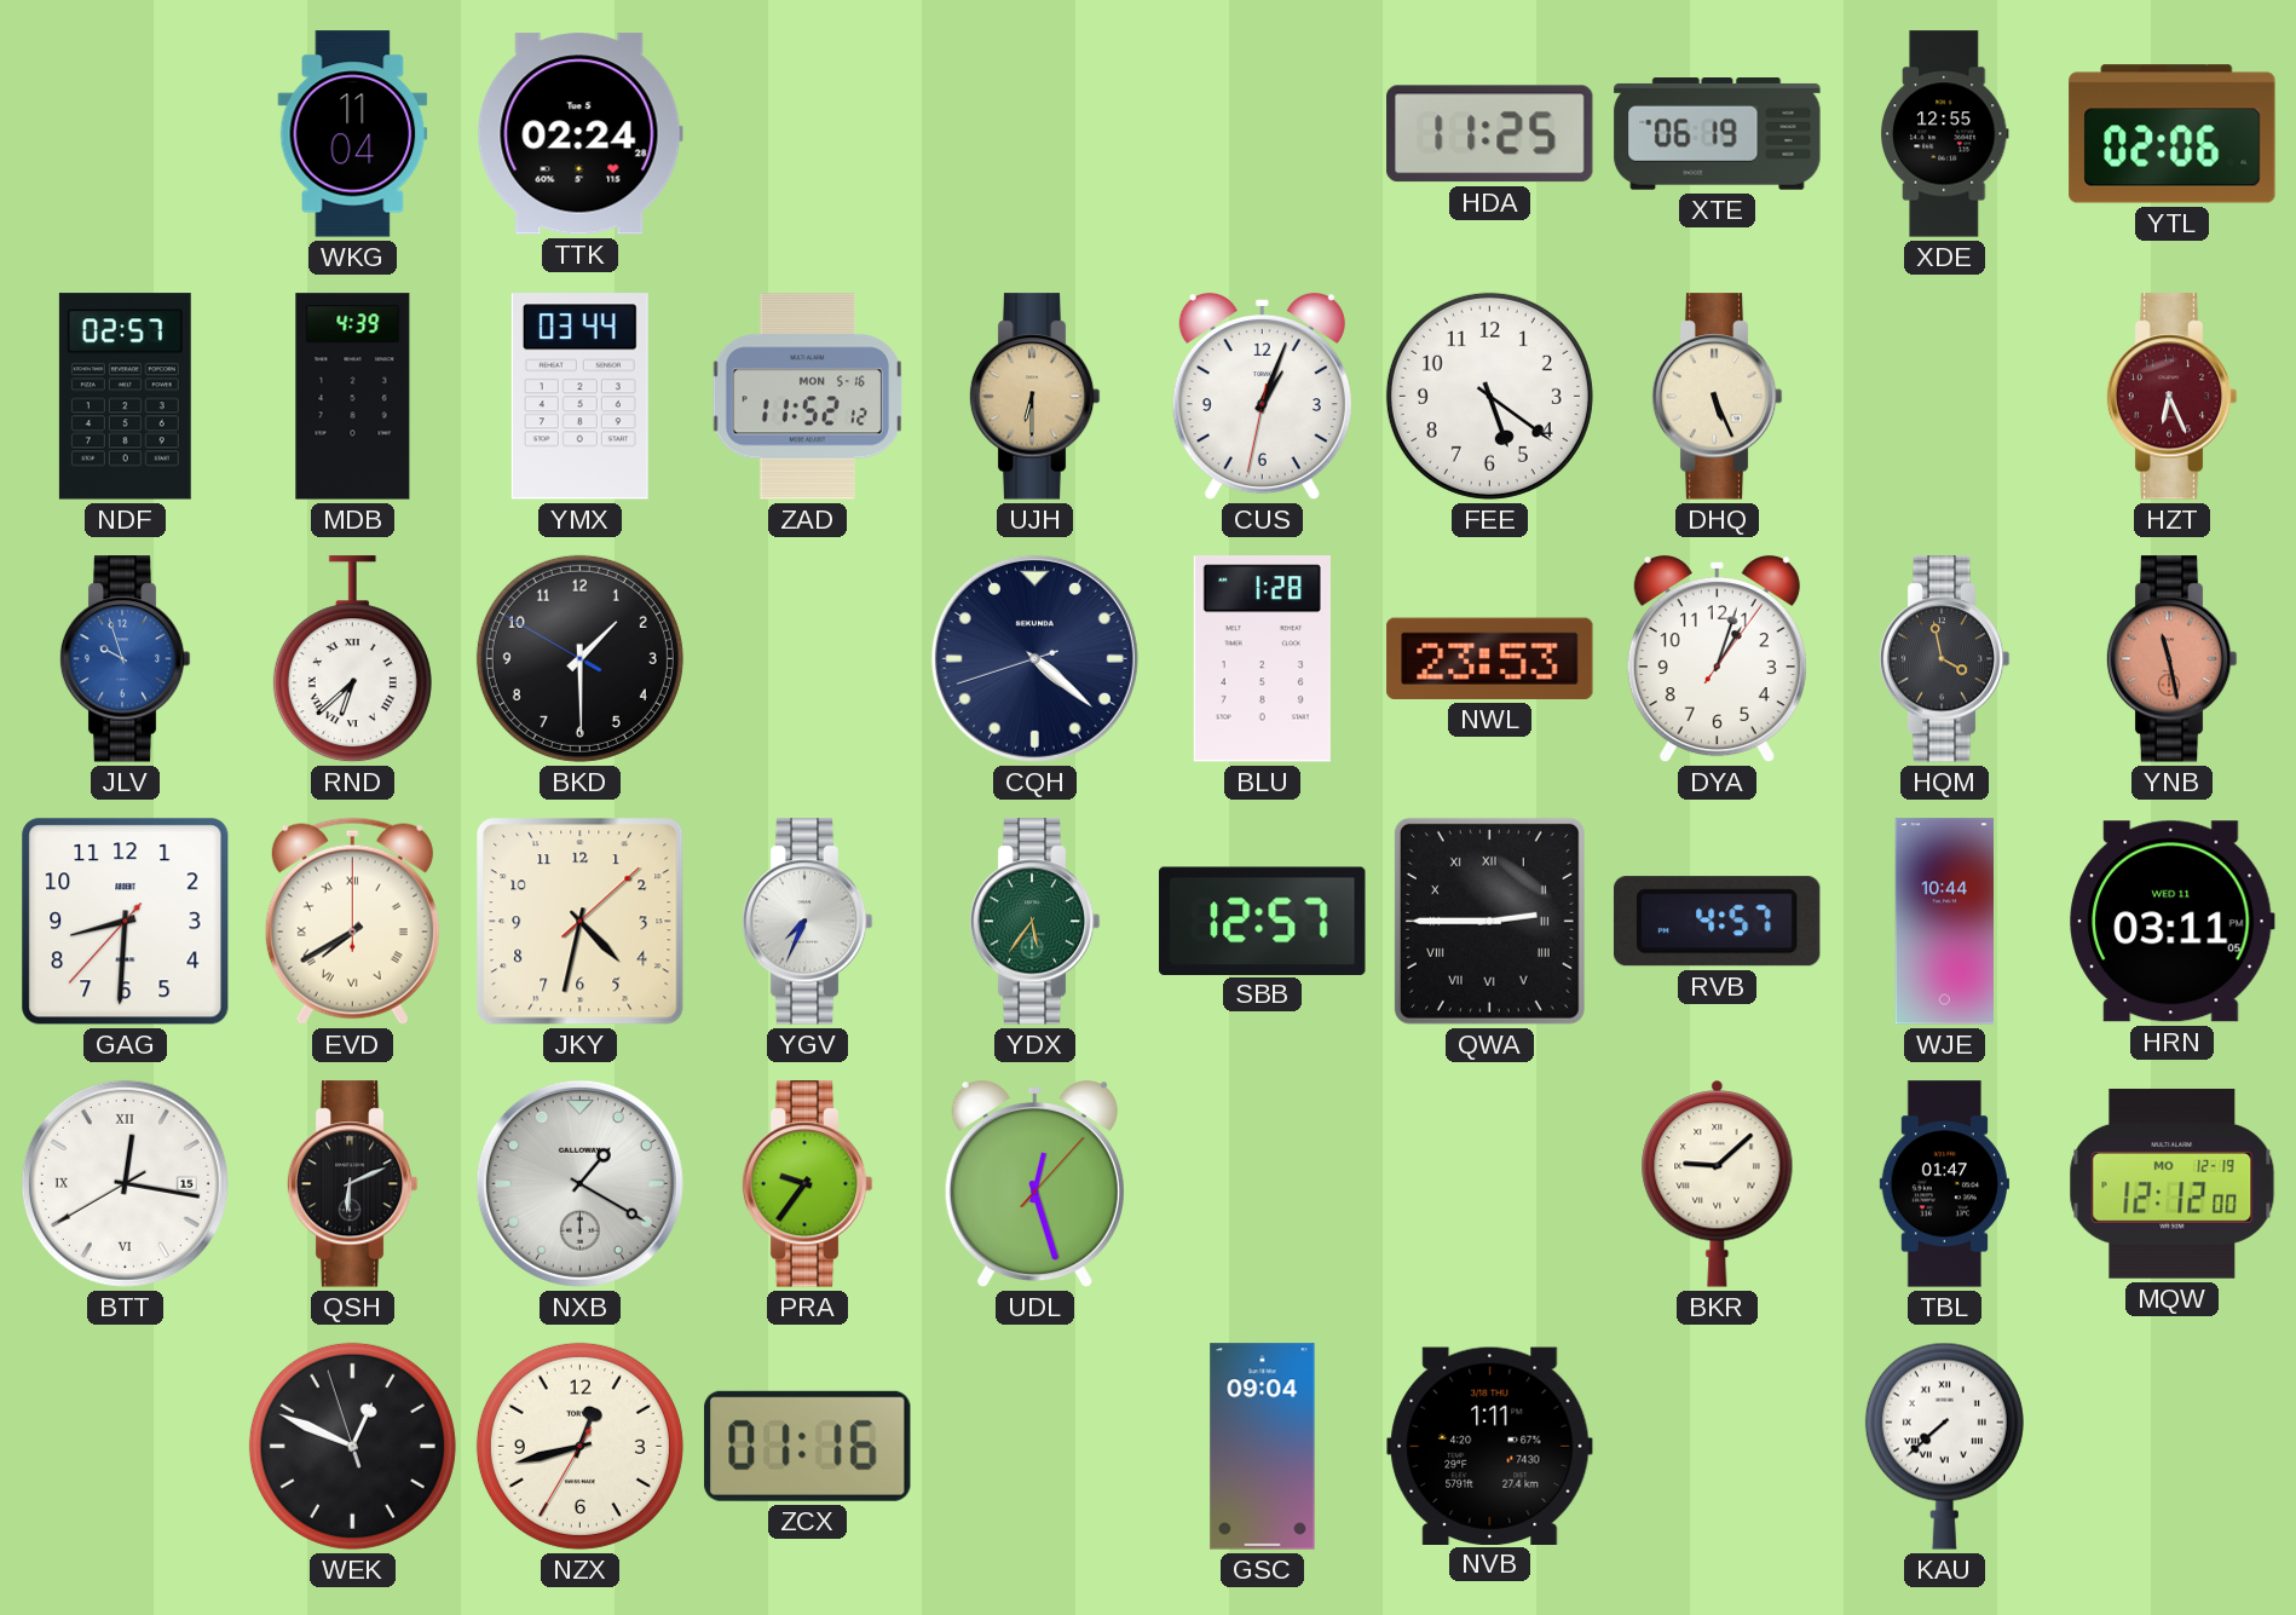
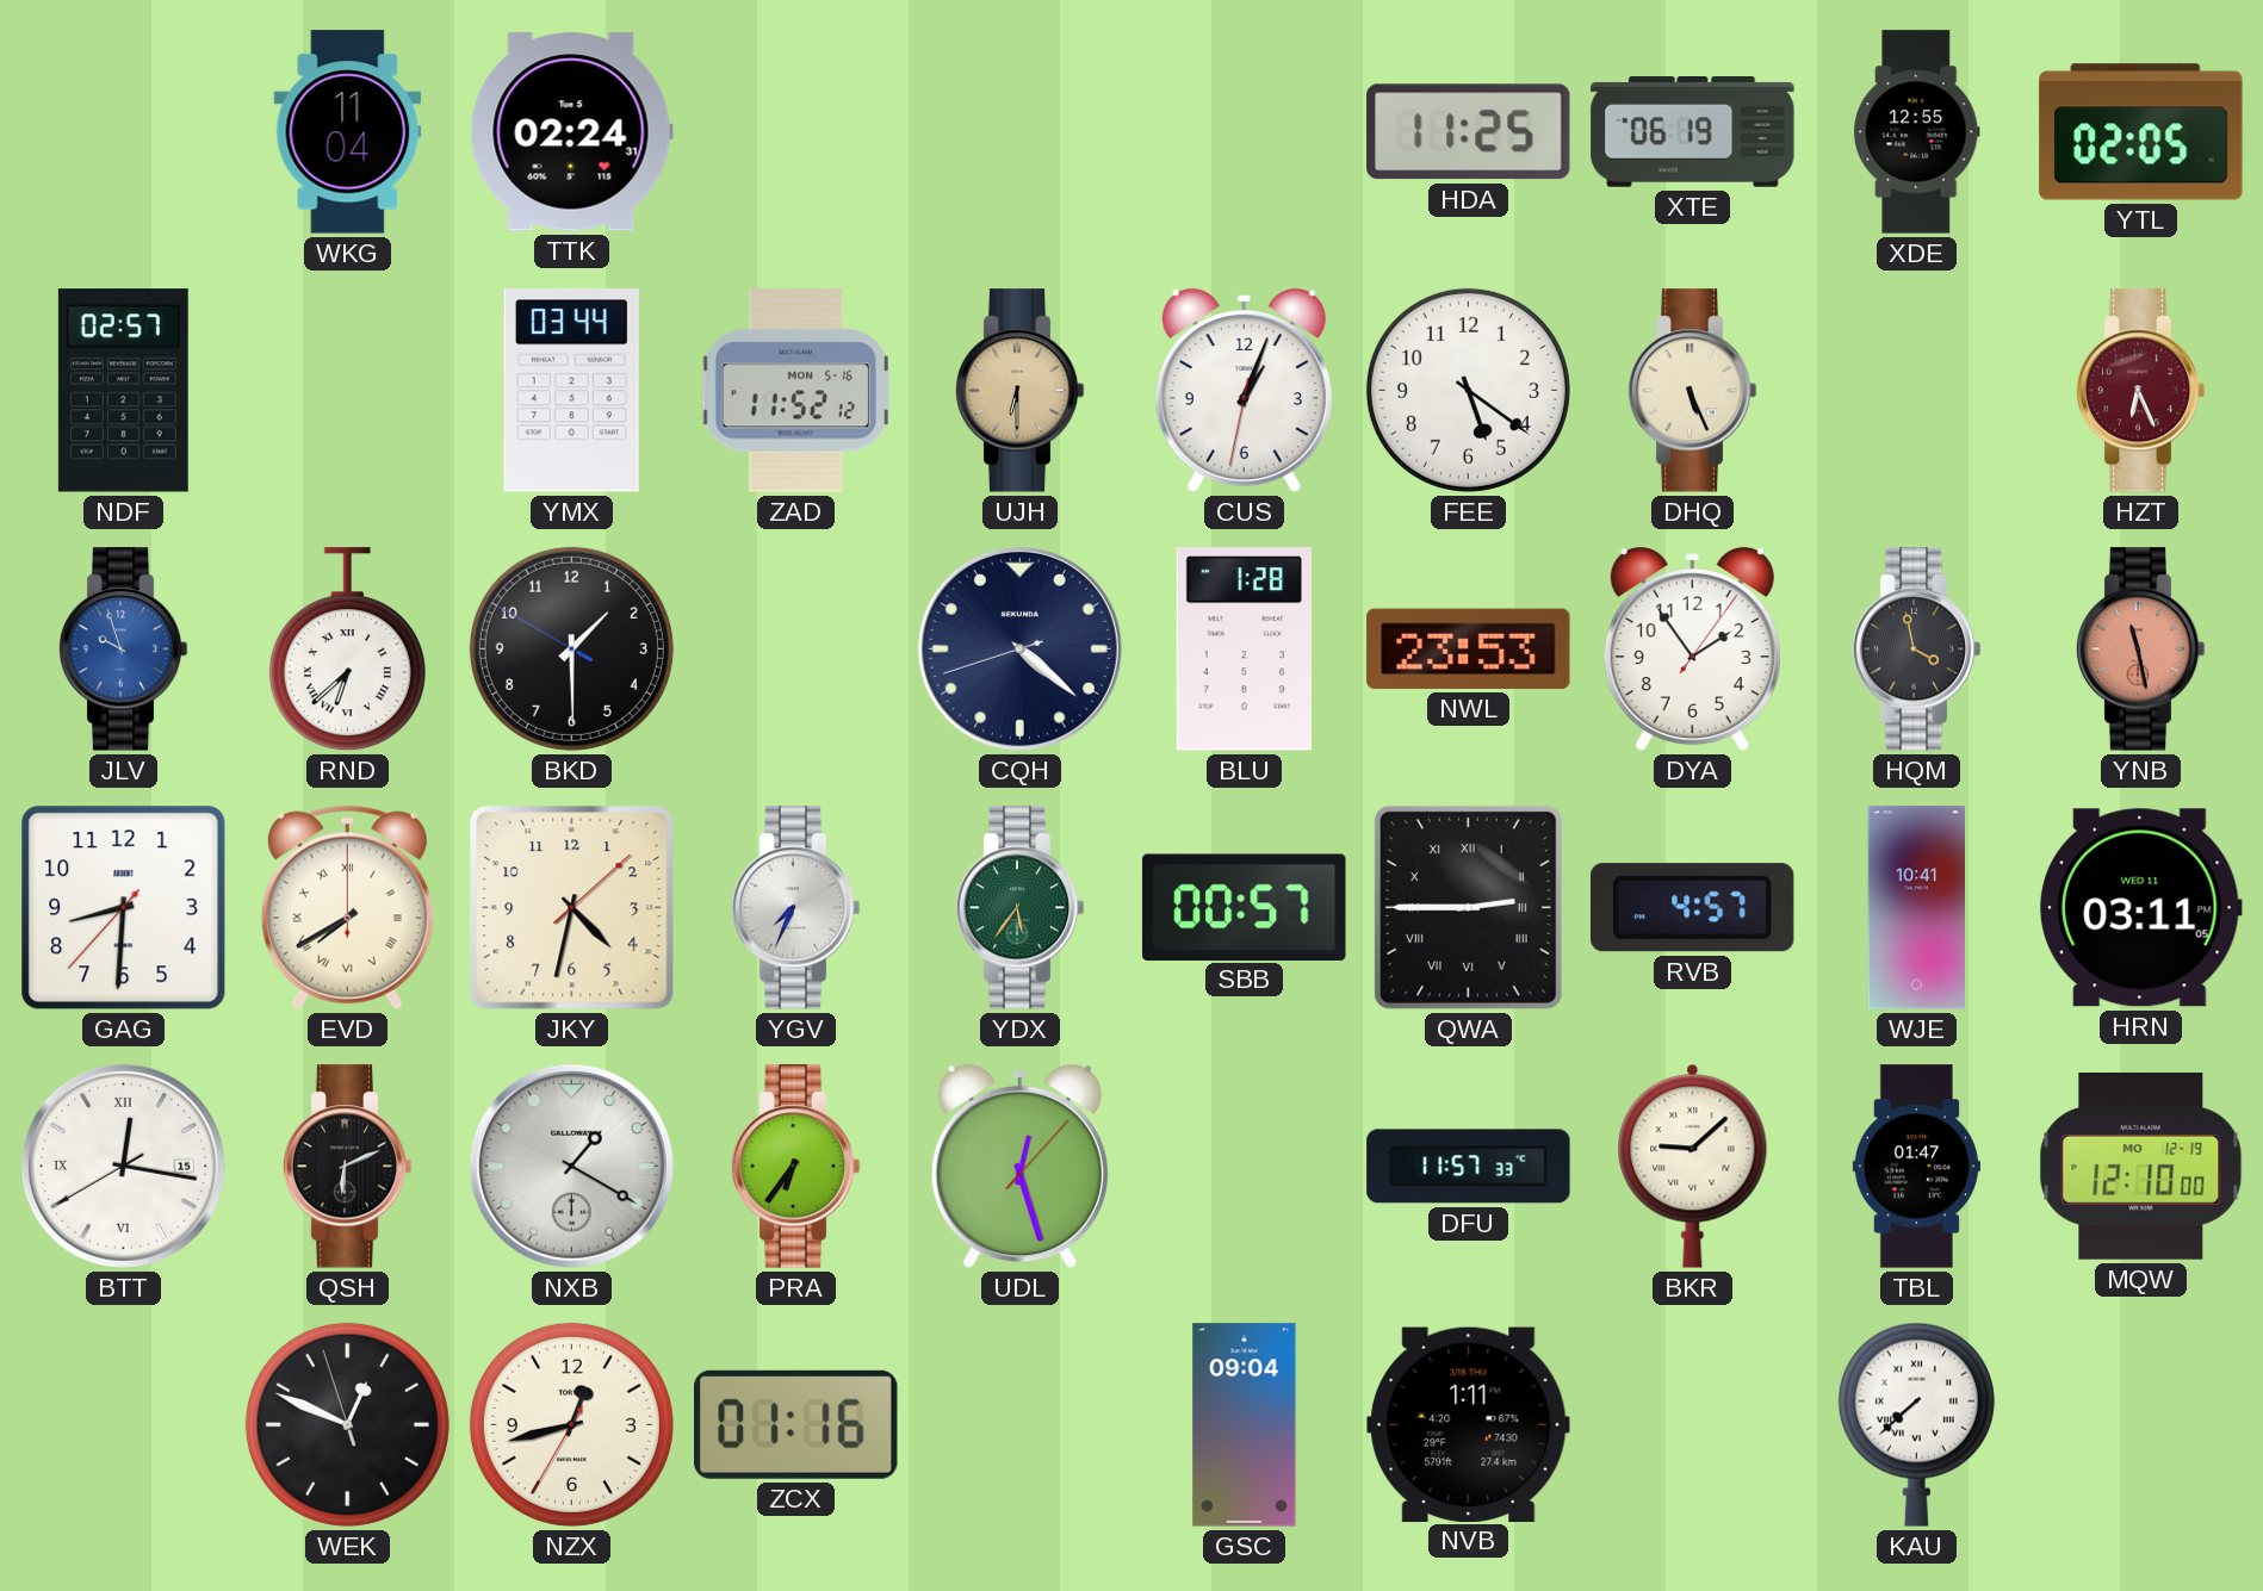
TTK: 02:24 -> 02:24:31
YTL: 02:06 -> 02:05
MDB: 4:39 -> none
DYA: 1:03 -> 1:54
SBB: 12:57 -> 00:57
WJE: 10:44 -> 10:41
PRA: 9:36 -> 6:36
DFU: none -> 11:57
MQW: 12:12 -> 12:10
